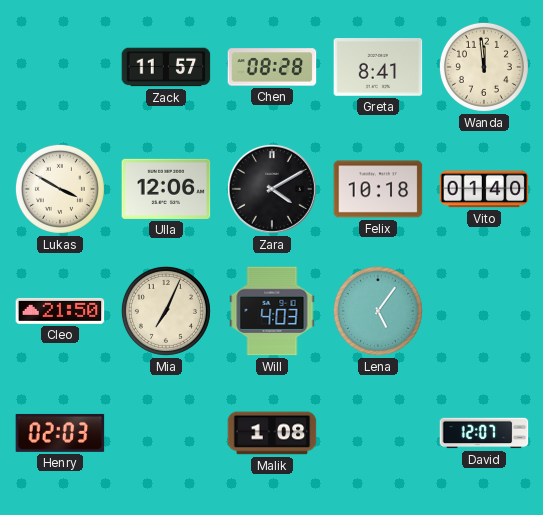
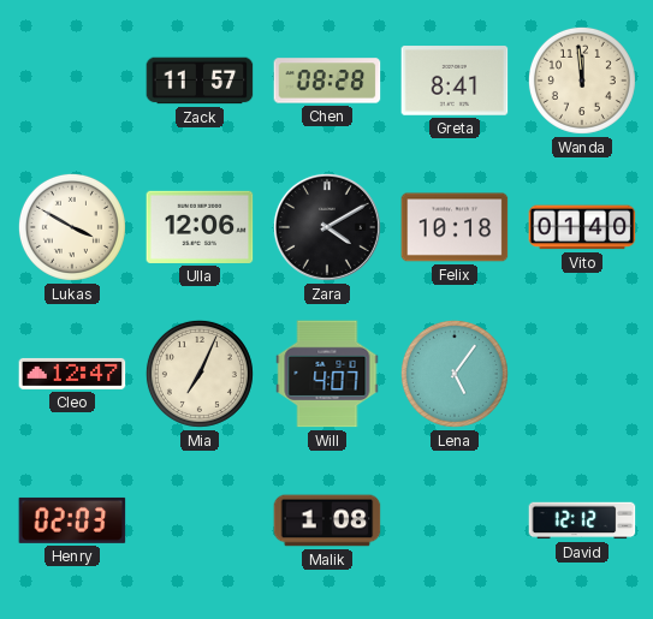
Cleo: 21:50 -> 12:47
Will: 4:03 -> 4:07
David: 12:07 -> 12:12
